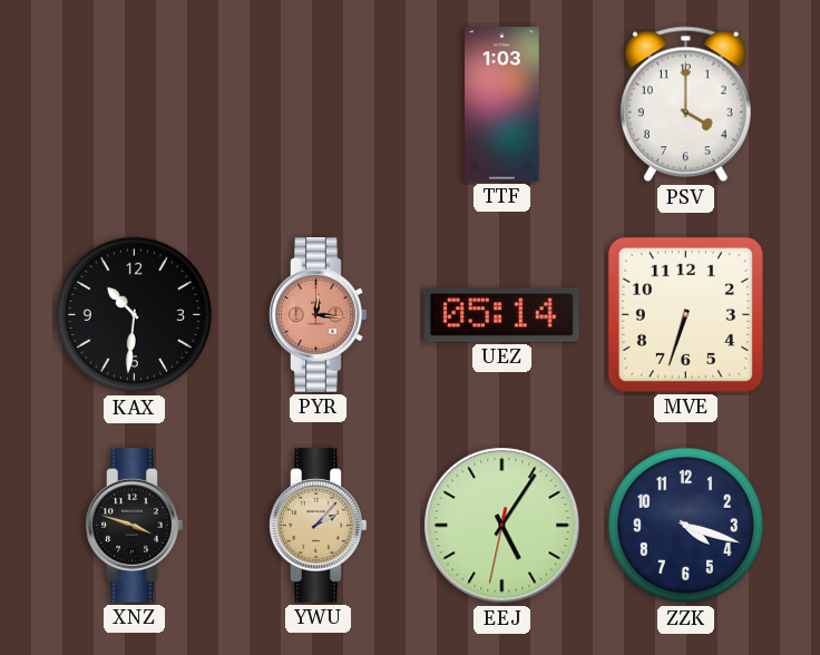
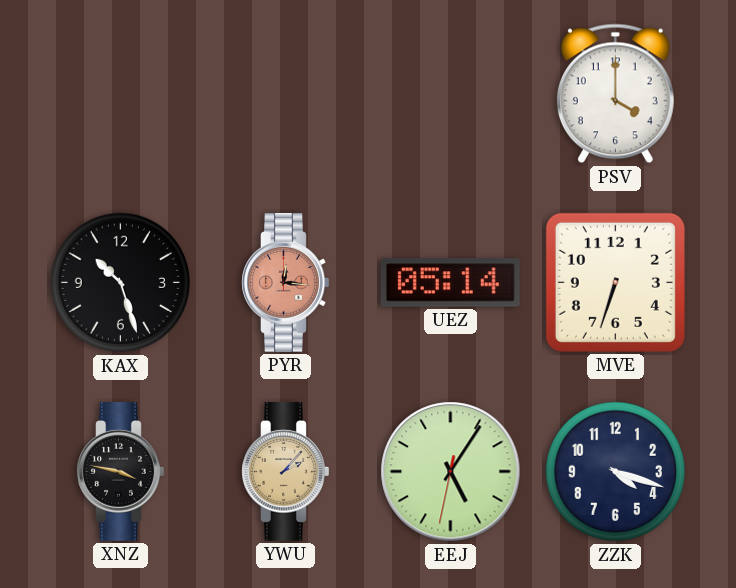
TTF: 1:03 -> none
KAX: 10:31 -> 10:27
XNZ: 3:48 -> 3:47
